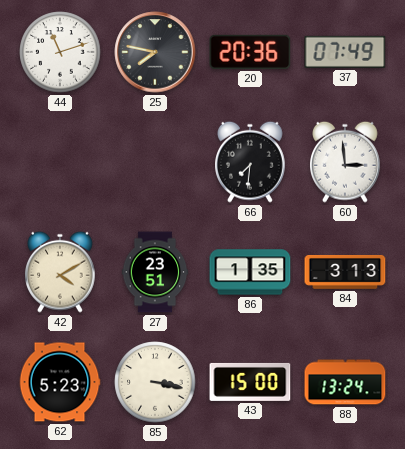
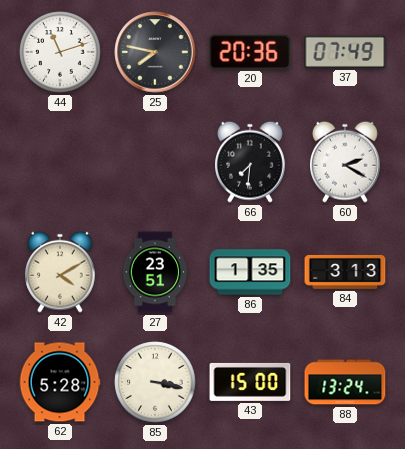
60: 2:59 -> 2:20
62: 5:23 -> 5:28
